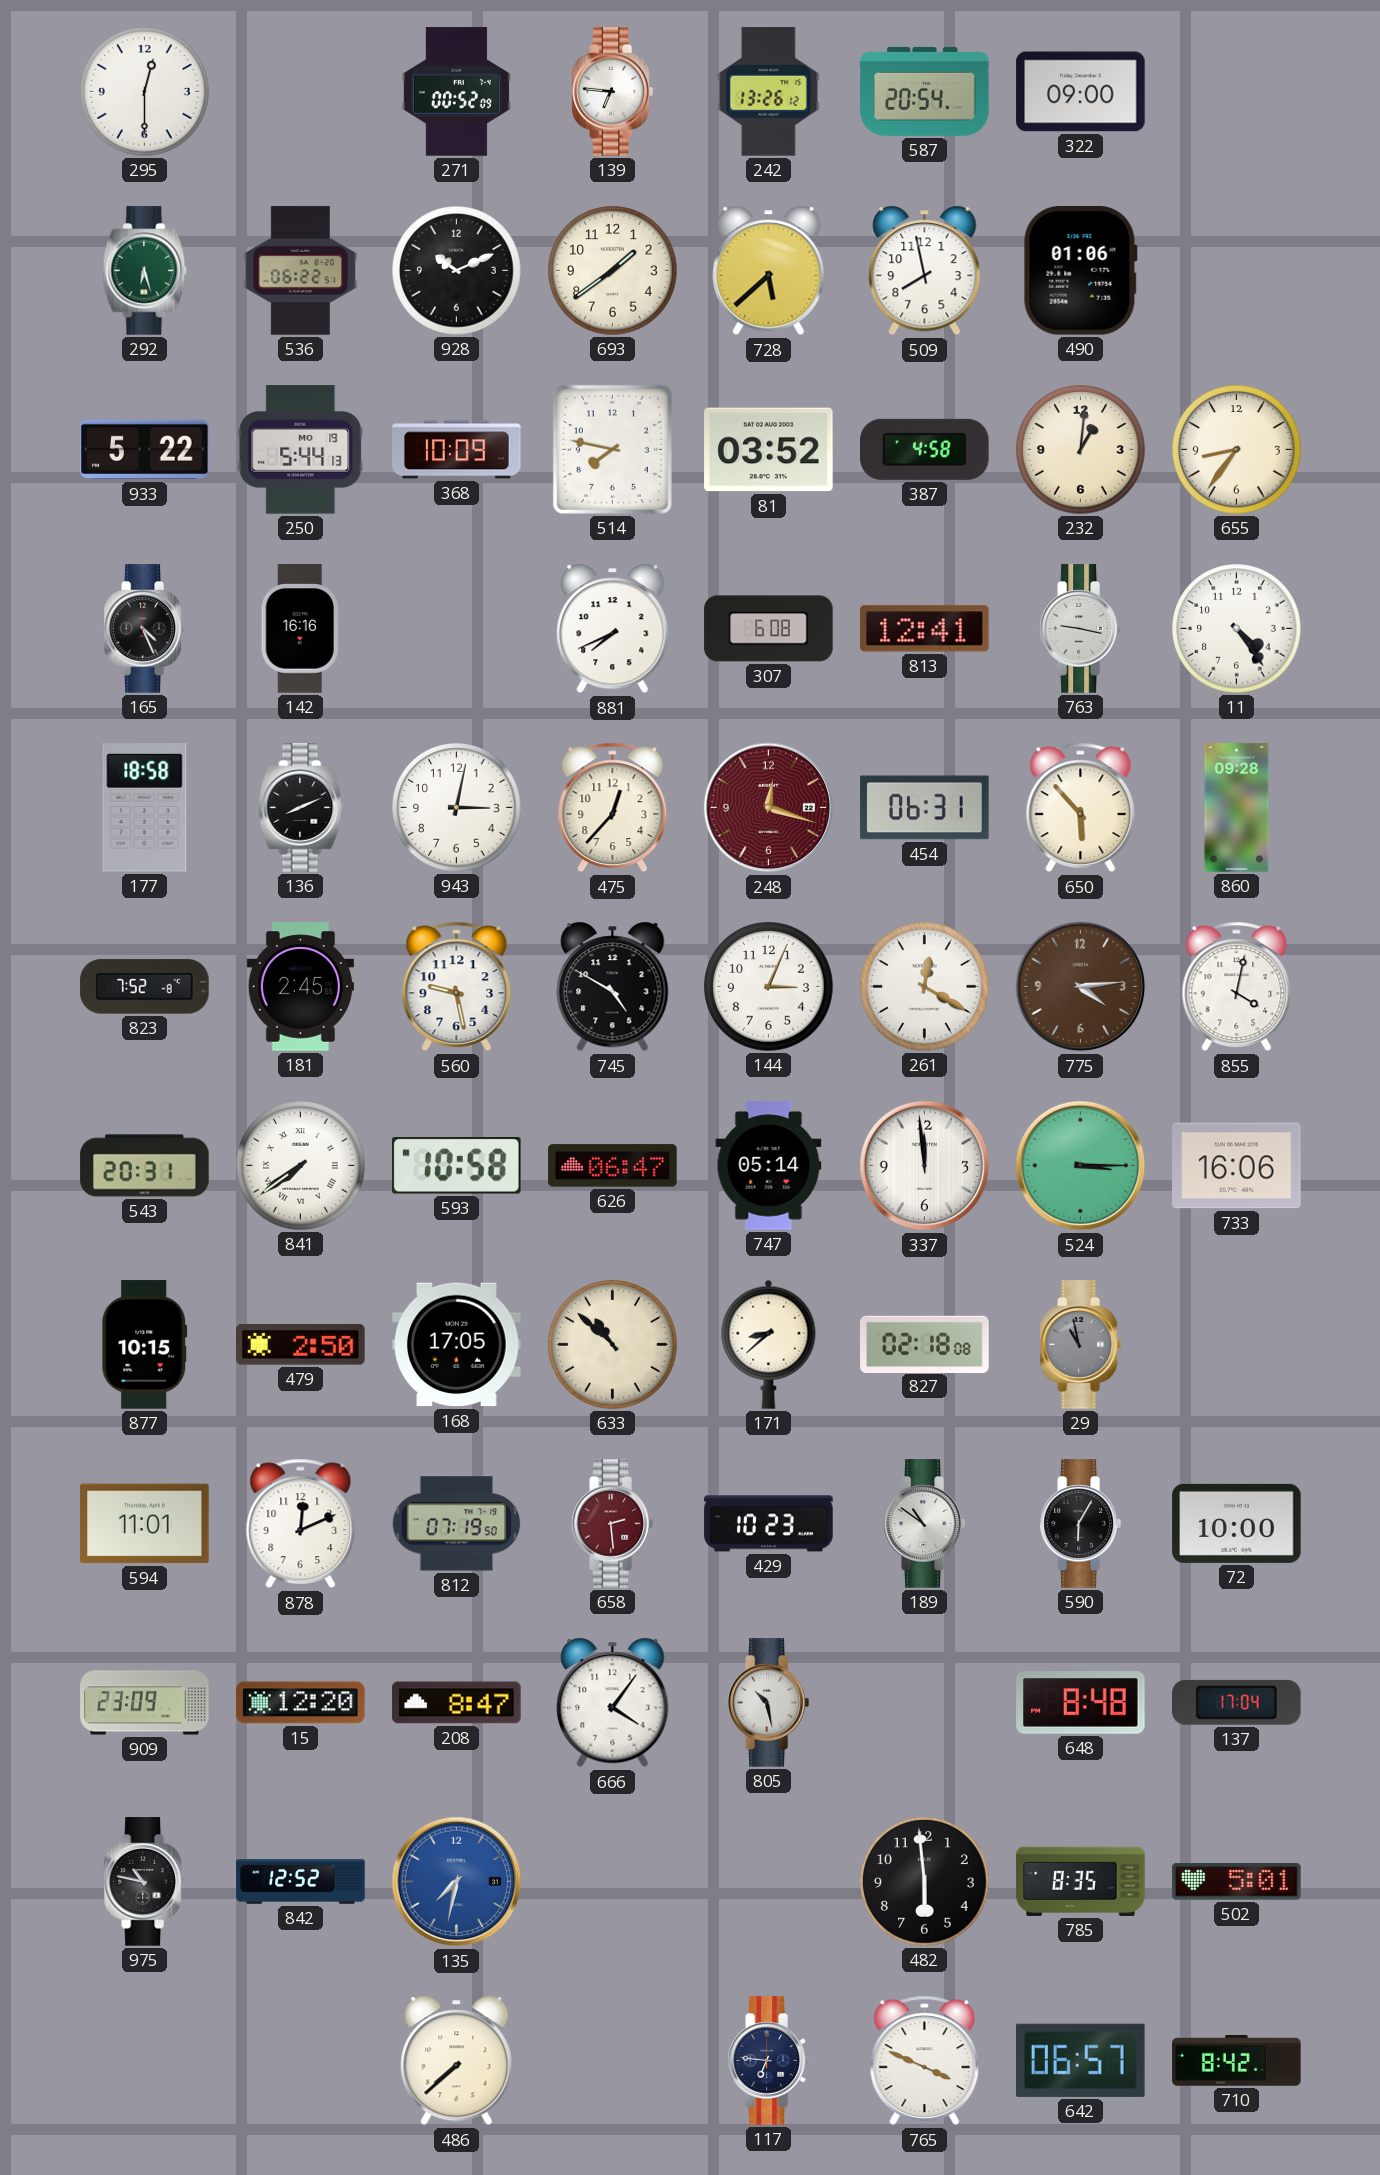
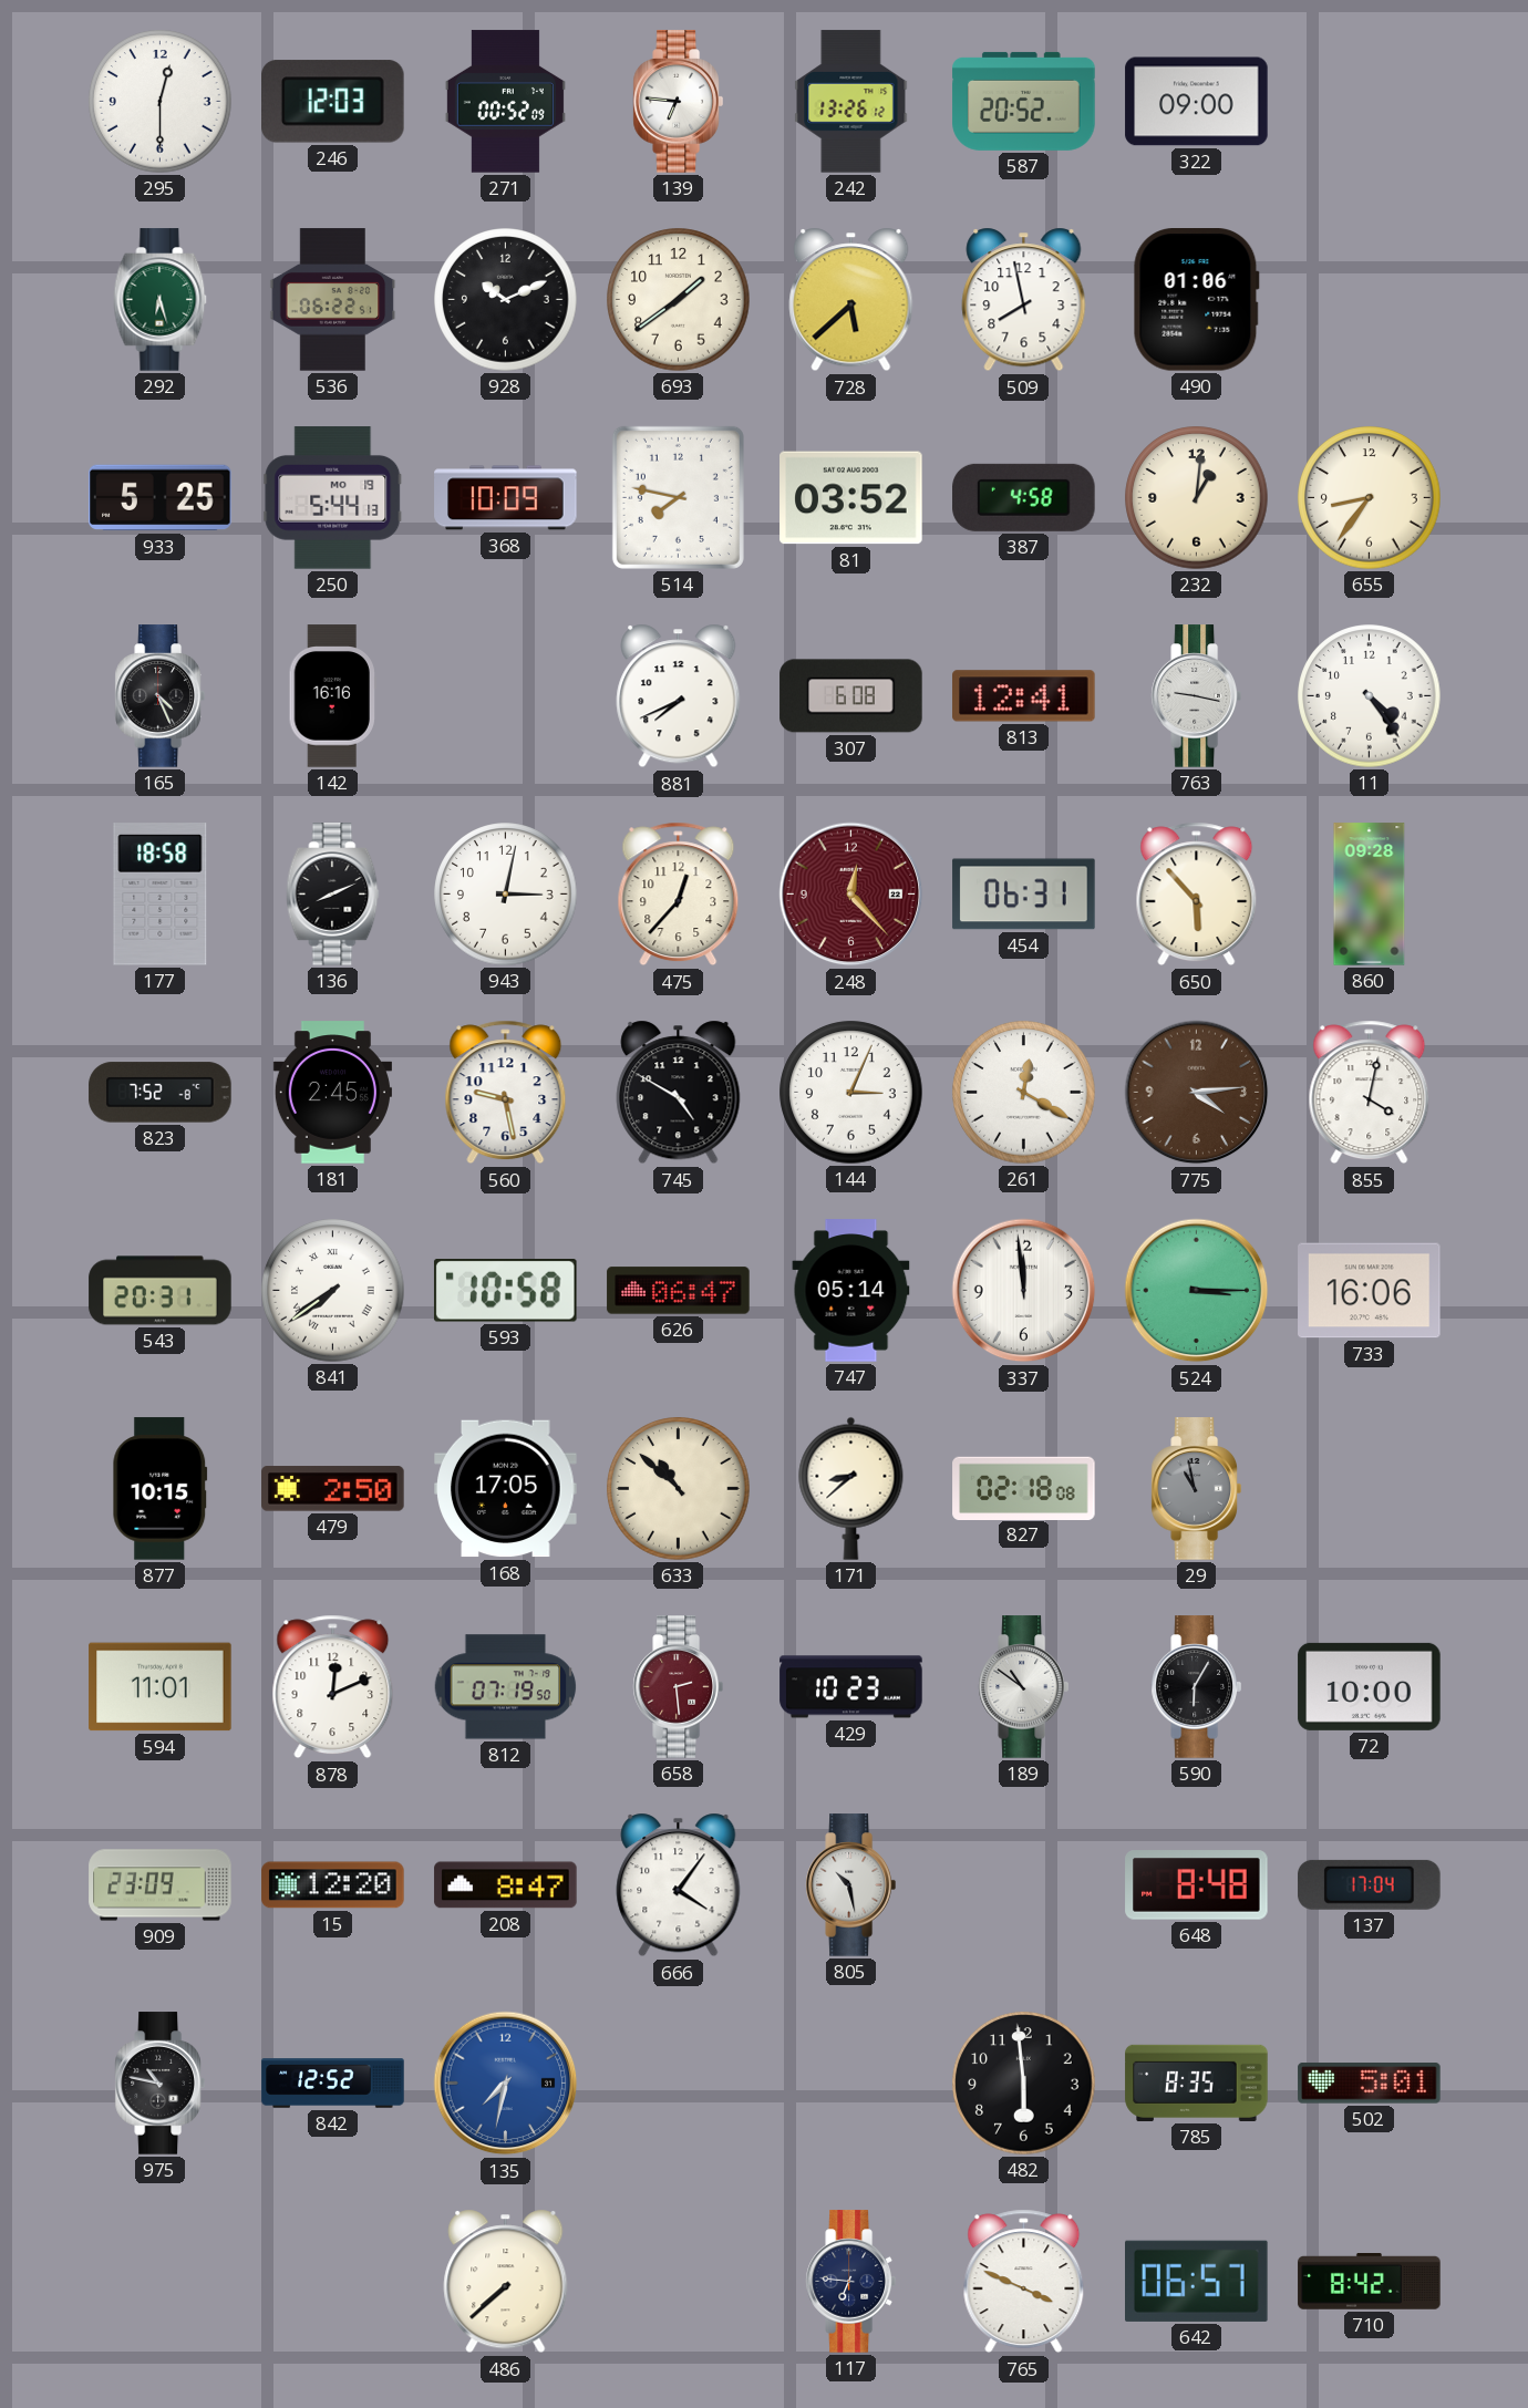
246: none -> 12:03
587: 20:54 -> 20:52
933: 5:22 -> 5:25
248: 12:18 -> 12:23
